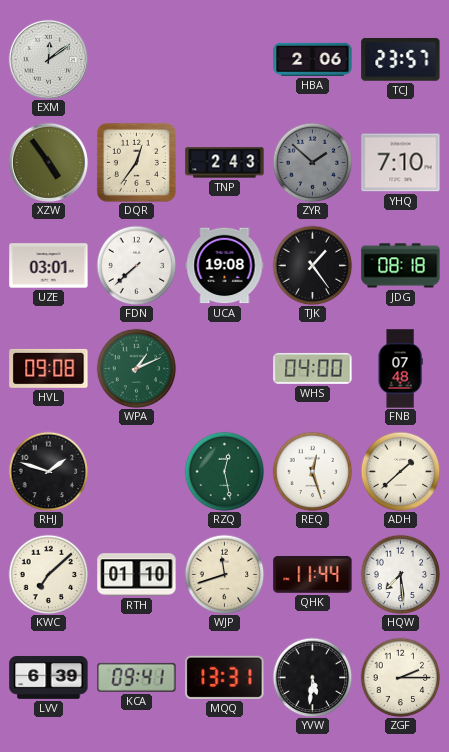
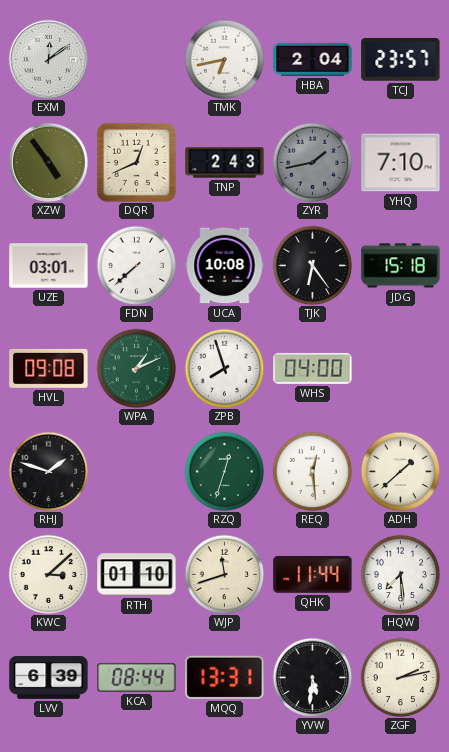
TMK: none -> 6:43
HBA: 2:06 -> 2:04
DQR: 12:36 -> 12:41
ZYR: 1:52 -> 1:43
UCA: 19:08 -> 10:08
TJK: 1:24 -> 6:24
JDG: 08:18 -> 15:18
ZPB: none -> 7:57
FNB: 07:48 -> none
RZQ: 12:28 -> 12:33
REQ: 12:27 -> 12:29
KWC: 7:08 -> 3:08
KCA: 09:41 -> 08:44
ZGF: 2:15 -> 2:13
